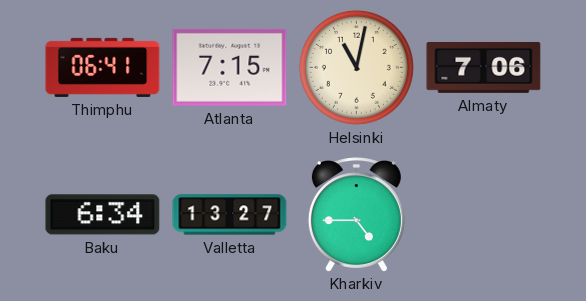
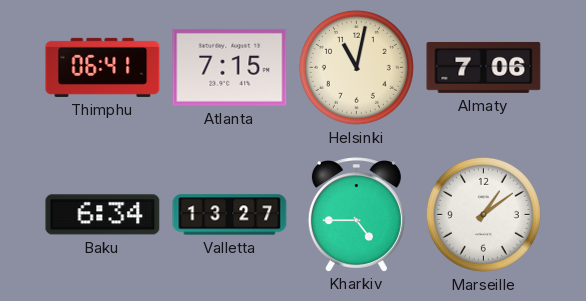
Marseille: none -> 1:09
